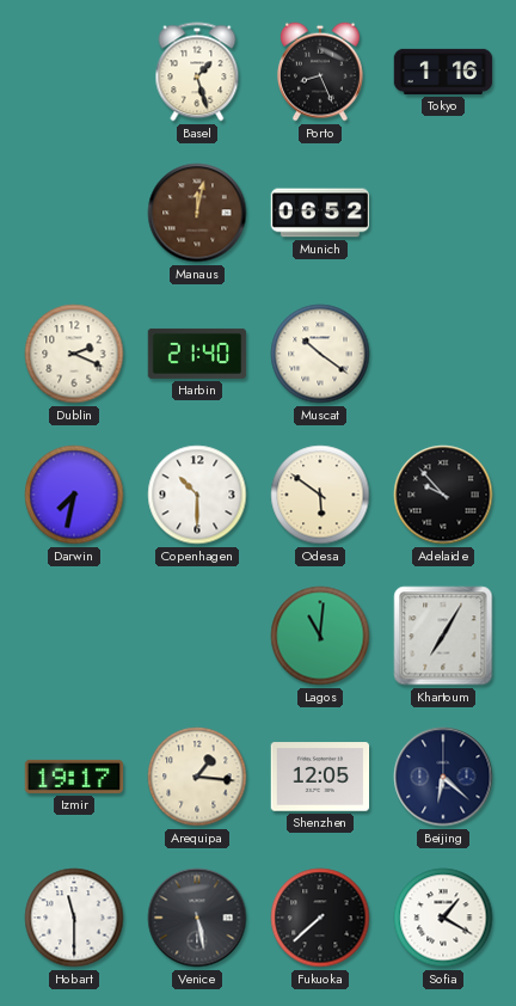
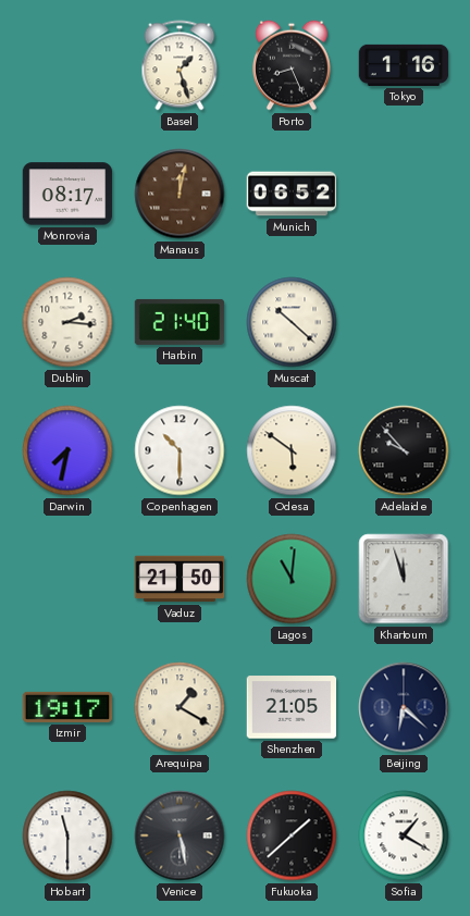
Monrovia: none -> 08:17
Dublin: 2:19 -> 2:16
Muscat: 10:21 -> 10:22
Vaduz: none -> 21:50
Khartoum: 7:05 -> 11:57
Arequipa: 1:16 -> 1:20
Shenzhen: 12:05 -> 21:05
Fukuoka: 7:38 -> 1:38
